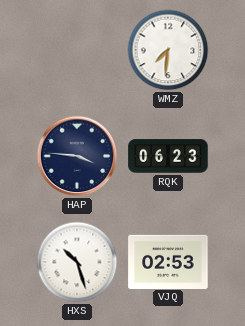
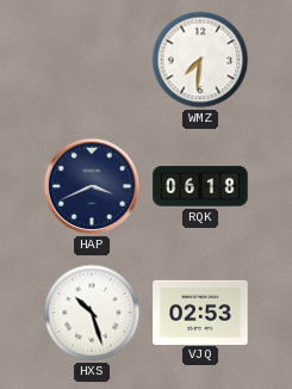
HAP: 3:46 -> 3:41
RQK: 06:23 -> 06:18
